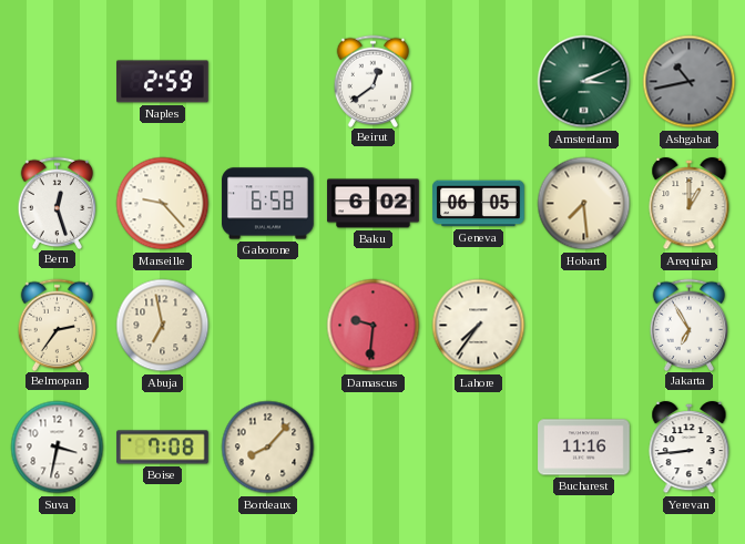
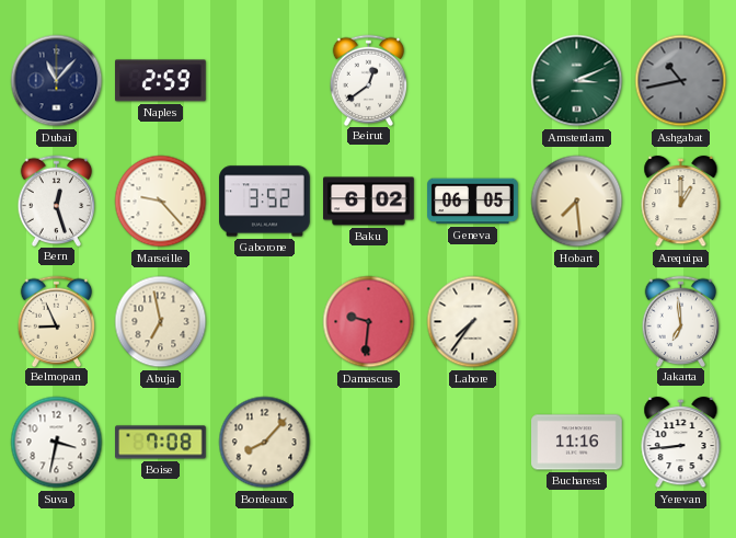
Dubai: none -> 11:07
Gaborone: 6:58 -> 3:52
Belmopan: 2:36 -> 8:56
Jakarta: 6:55 -> 6:59
